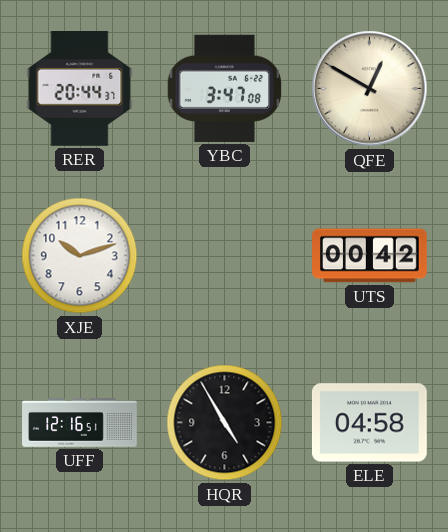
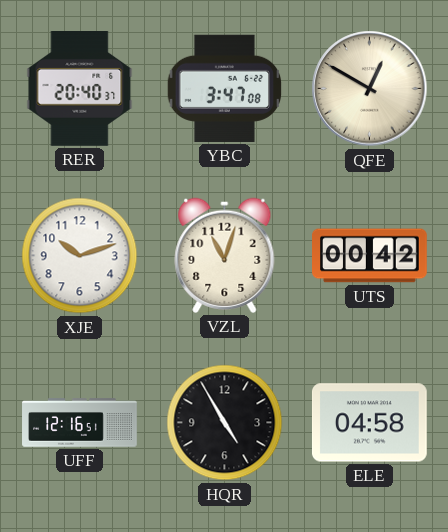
RER: 20:44 -> 20:40
VZL: none -> 11:03
